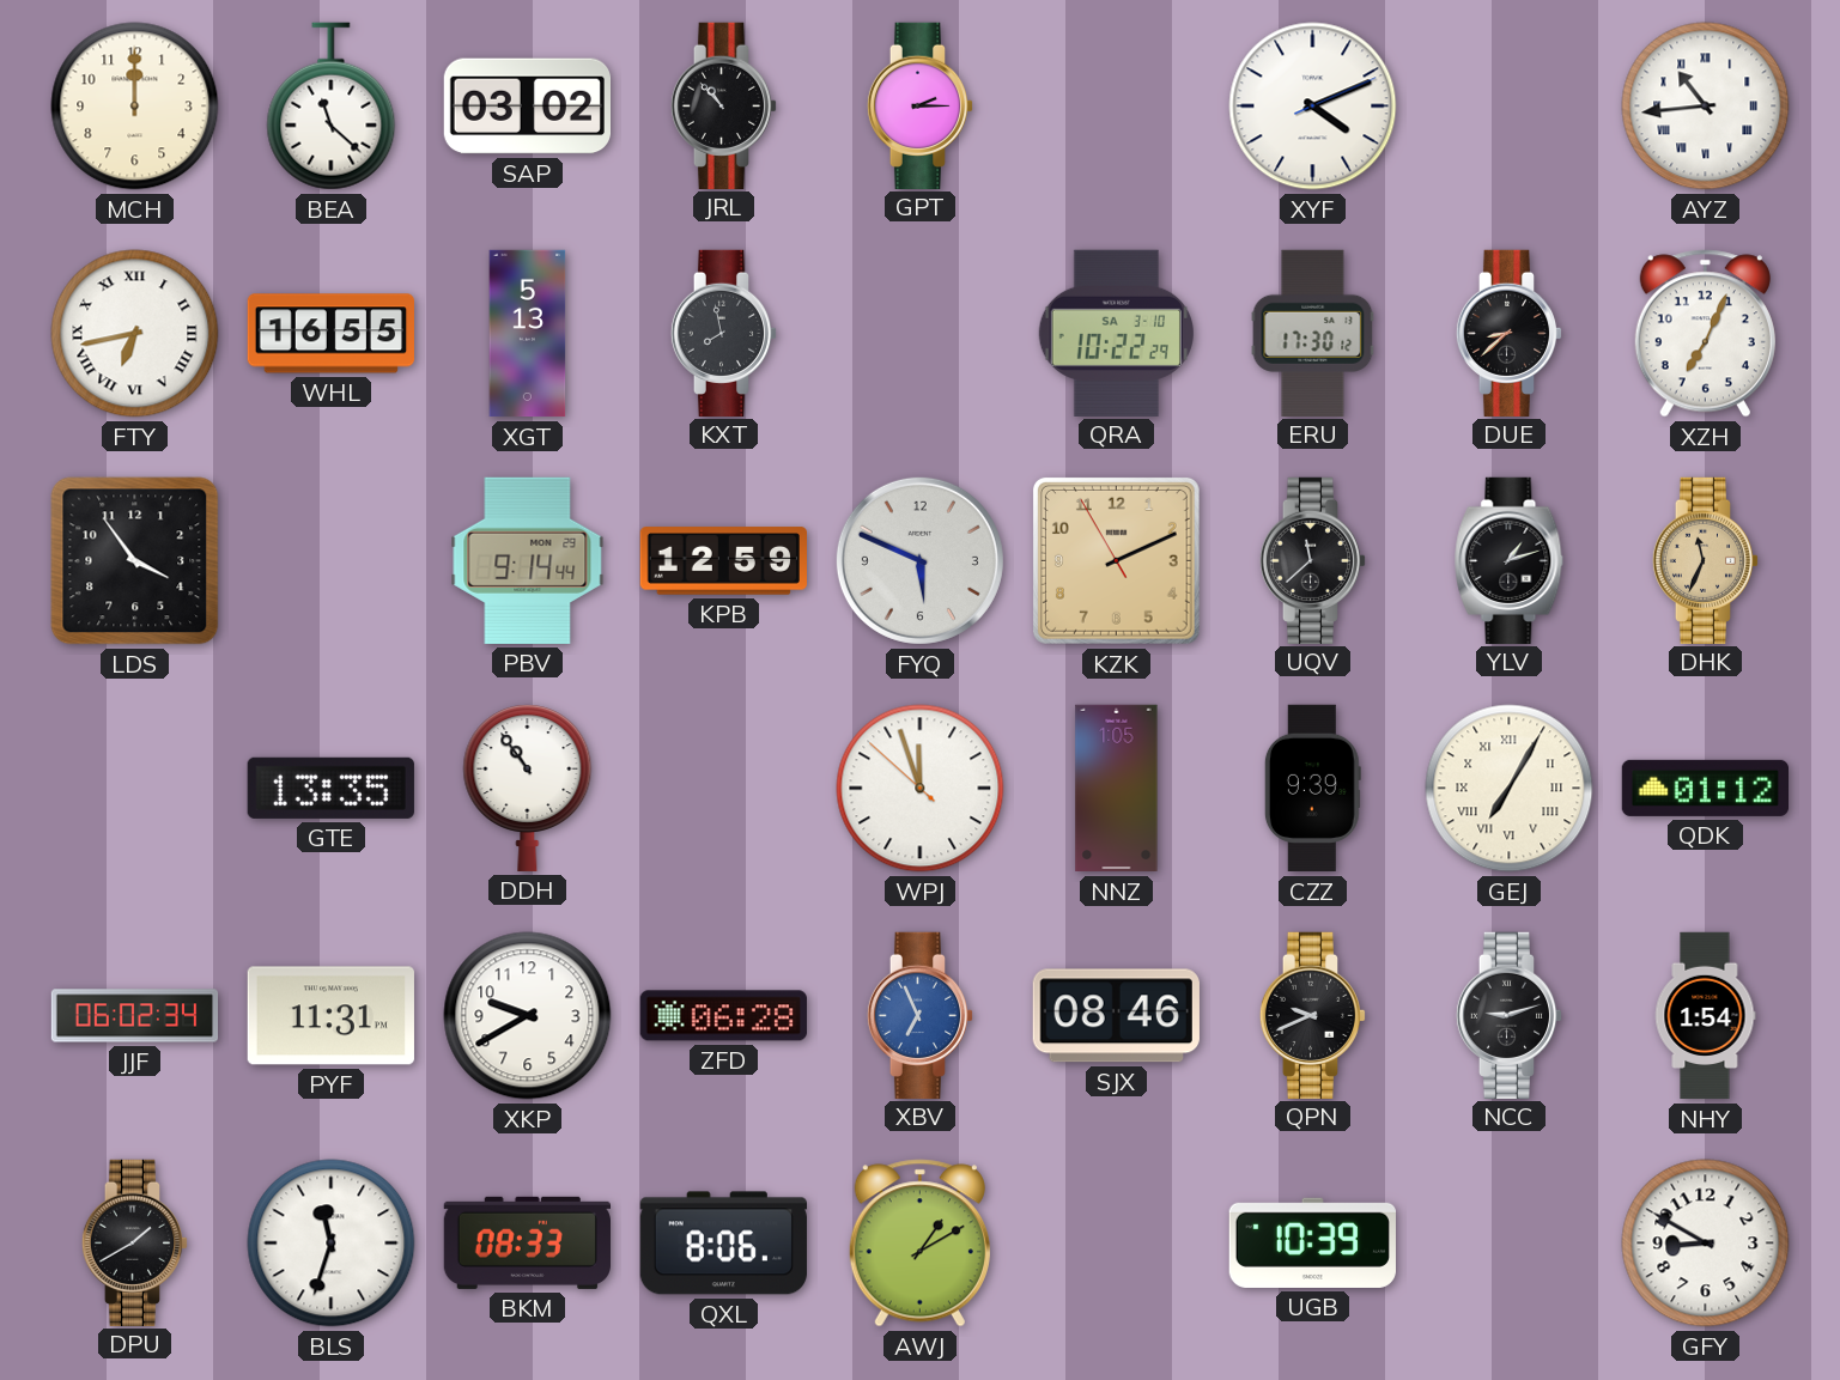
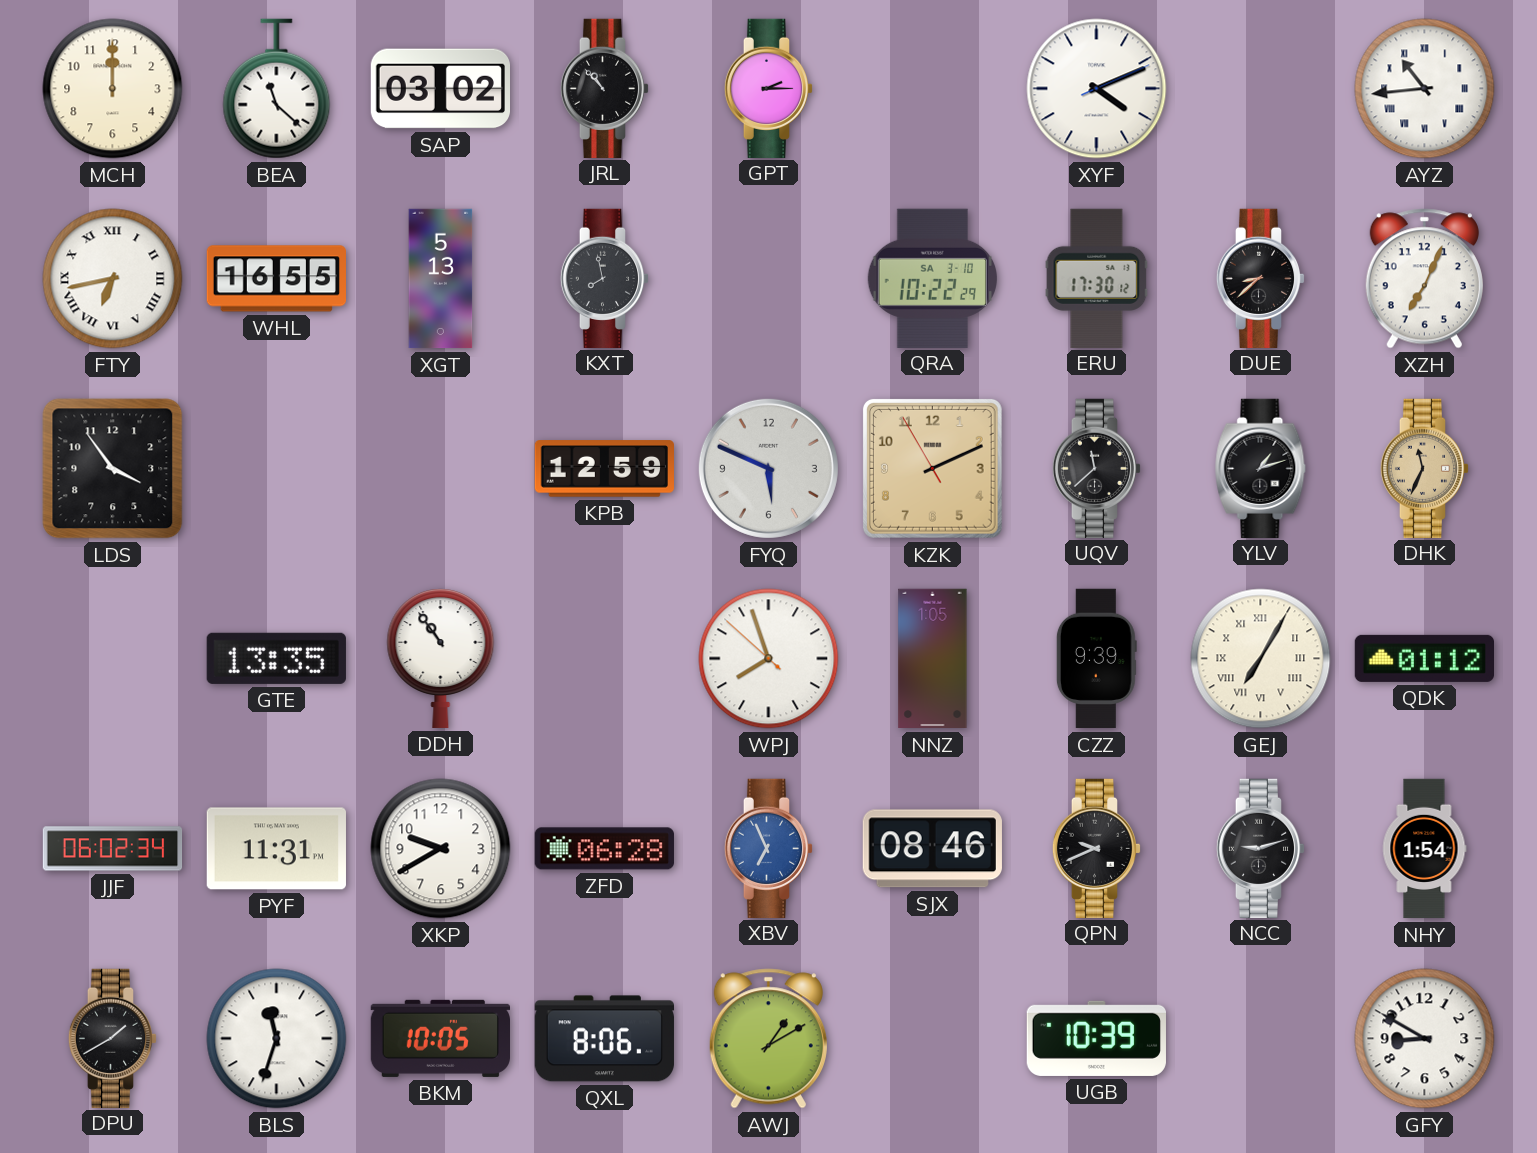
PBV: 9:14 -> none
WPJ: 11:56 -> 7:56
BKM: 08:33 -> 10:05
